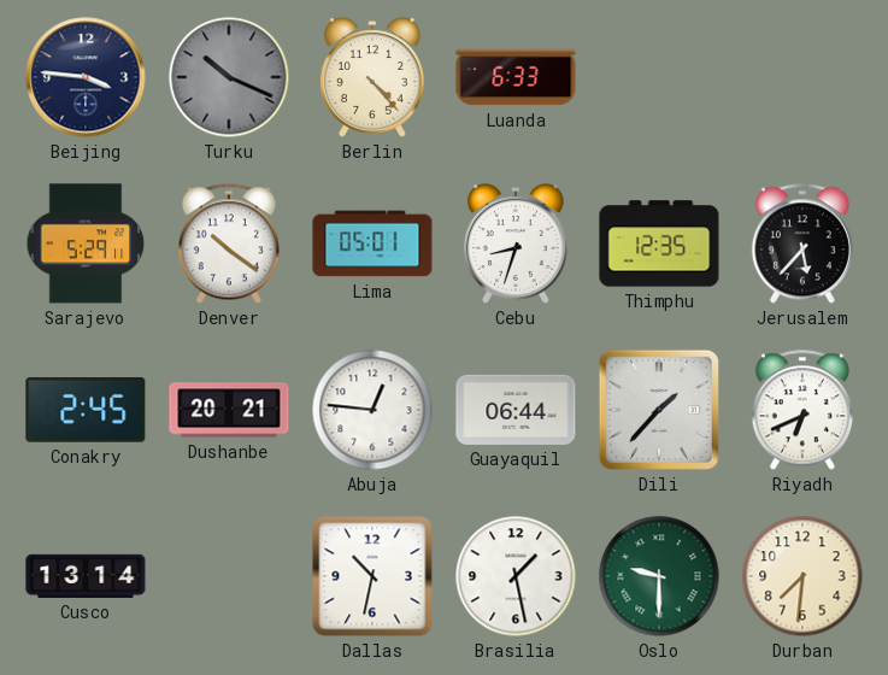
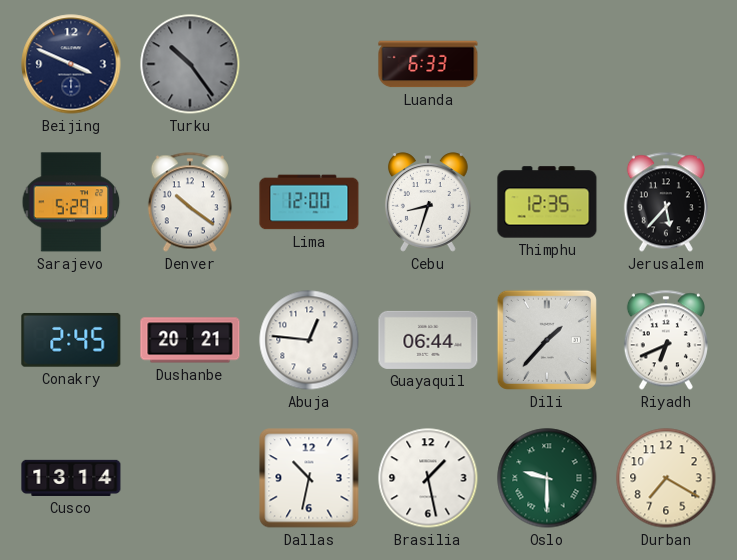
Beijing: 3:46 -> 3:49
Turku: 10:19 -> 10:24
Berlin: 4:23 -> none
Lima: 05:01 -> 12:00
Durban: 7:31 -> 7:20
